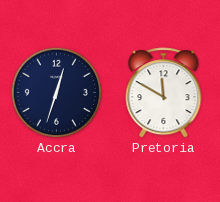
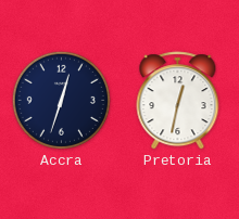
Pretoria: 11:50 -> 12:32
